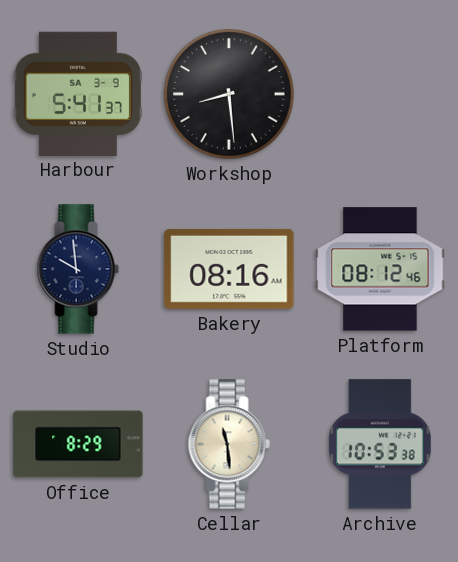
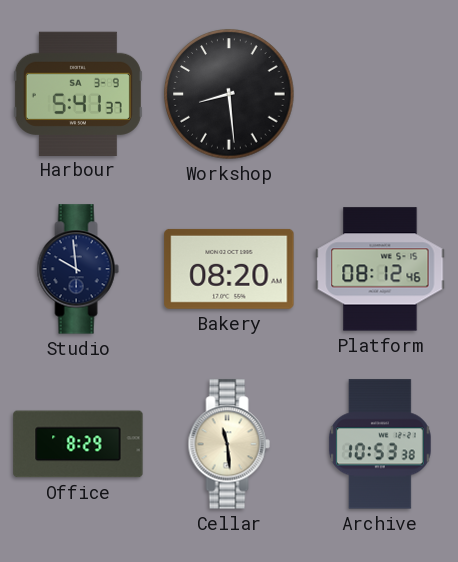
Bakery: 08:16 -> 08:20
